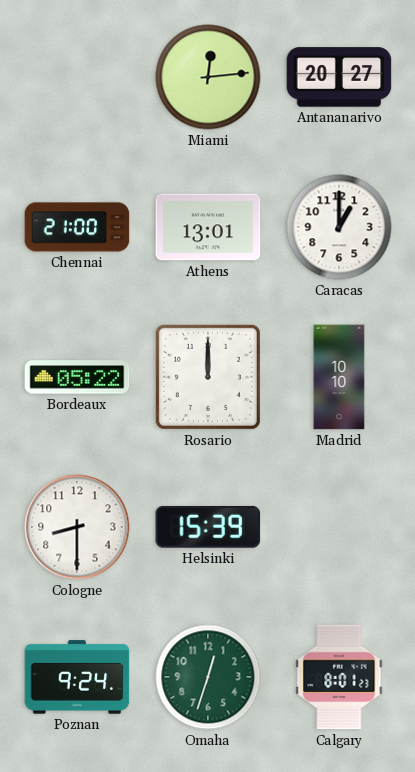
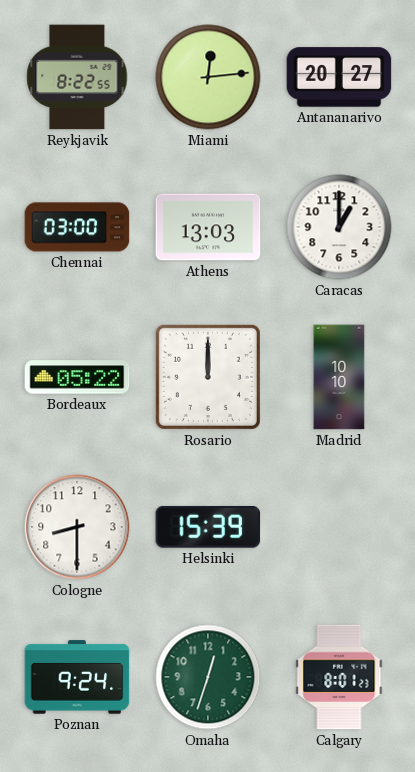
Reykjavik: none -> 8:22
Chennai: 21:00 -> 03:00
Athens: 13:01 -> 13:03
